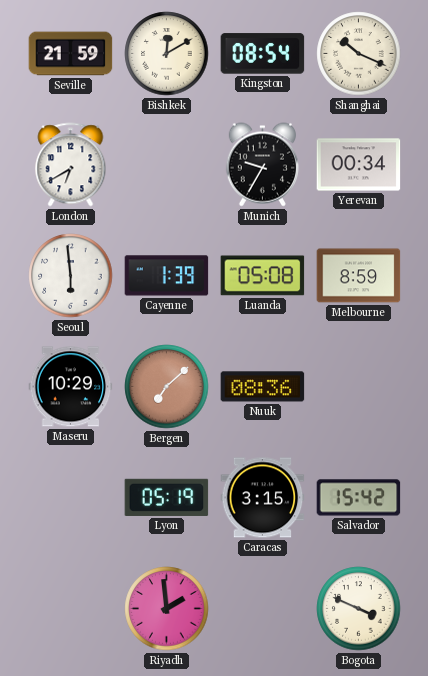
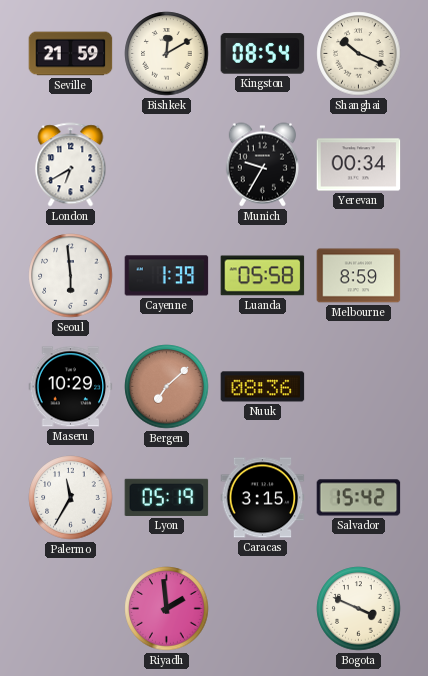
Luanda: 05:08 -> 05:58
Palermo: none -> 11:35
